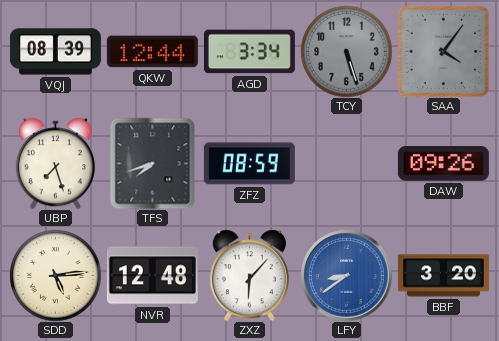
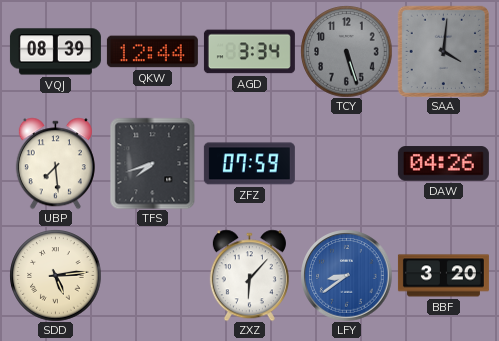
SAA: 4:06 -> 4:01
UBP: 7:27 -> 7:29
ZFZ: 08:59 -> 07:59
DAW: 09:26 -> 04:26
NVR: 12:48 -> none
